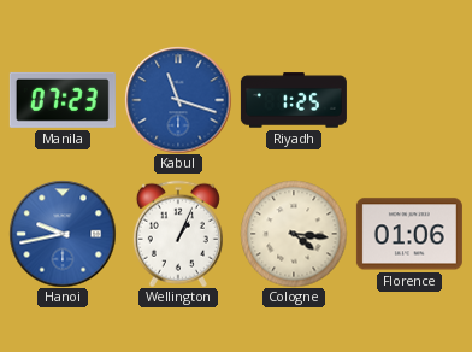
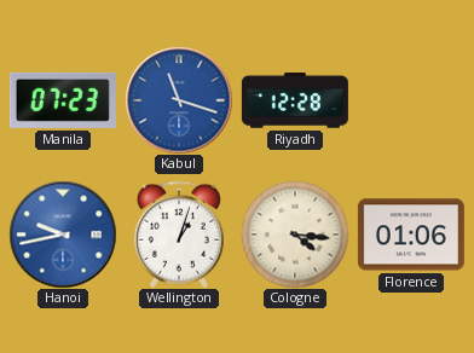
Riyadh: 1:25 -> 12:28
Wellington: 1:04 -> 1:03
